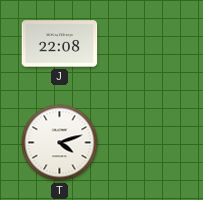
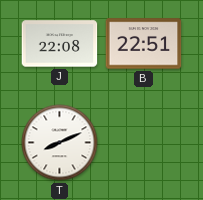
B: none -> 22:51
T: 4:12 -> 8:11
